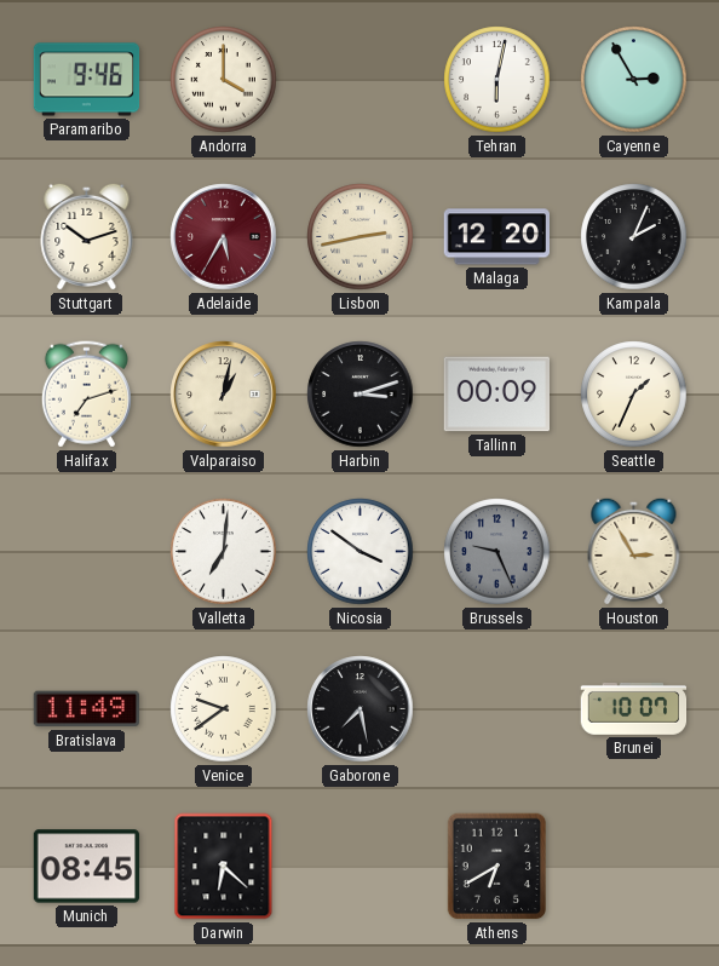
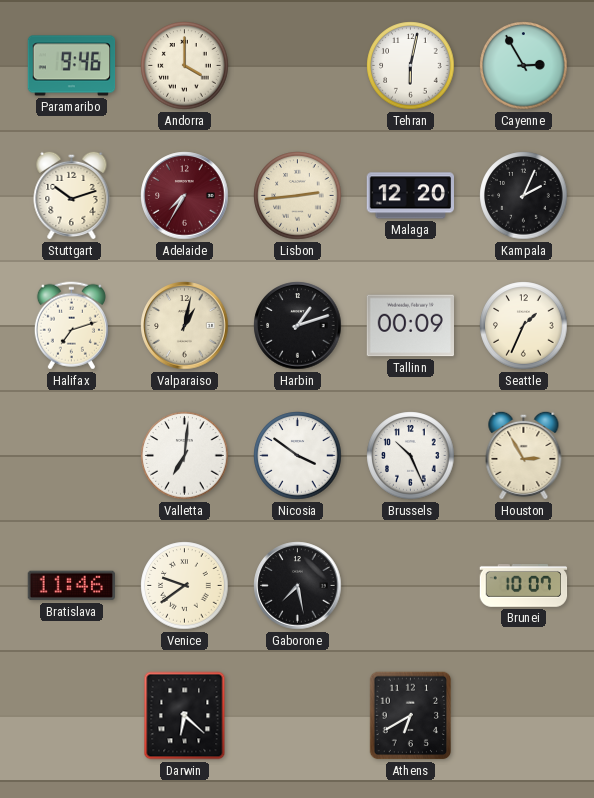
Adelaide: 5:35 -> 7:35
Lisbon: 2:43 -> 2:44
Harbin: 3:12 -> 1:12
Brussels: 9:26 -> 10:26
Brussels dial: grey -> white
Bratislava: 11:49 -> 11:46
Munich: 08:45 -> none
